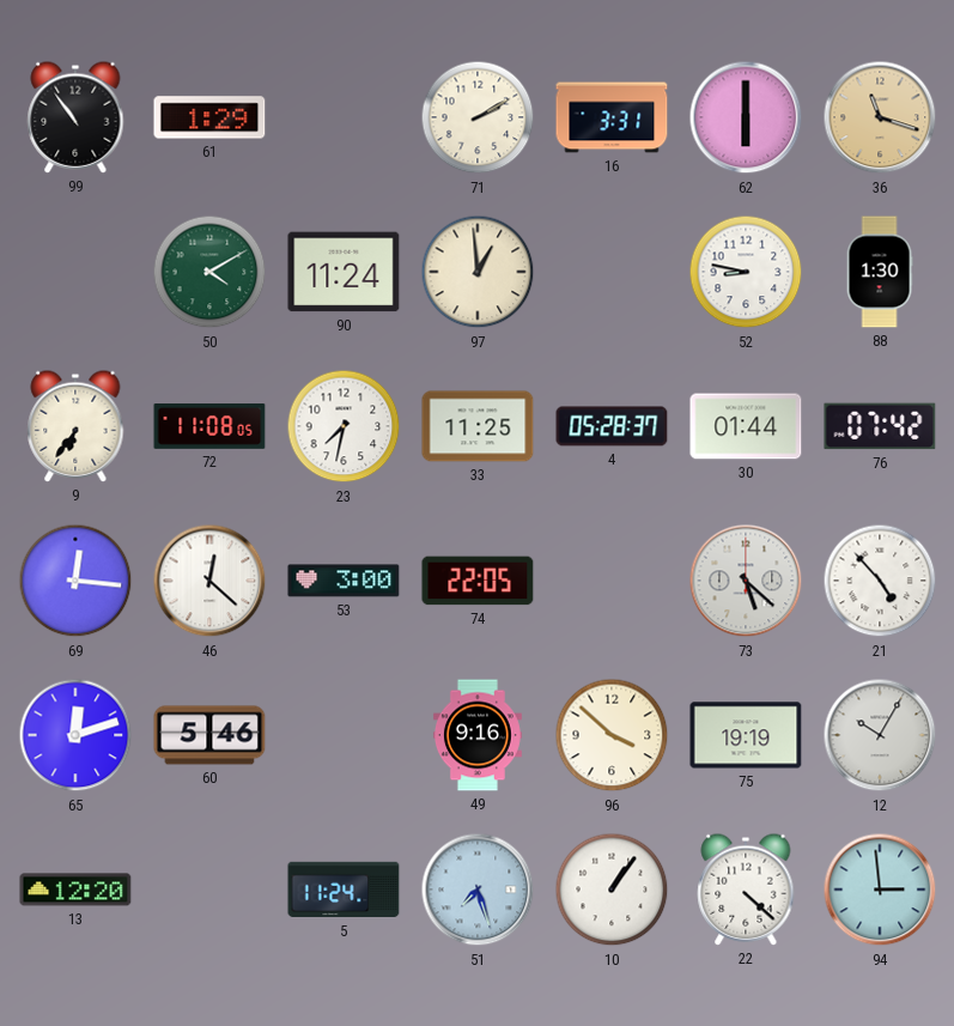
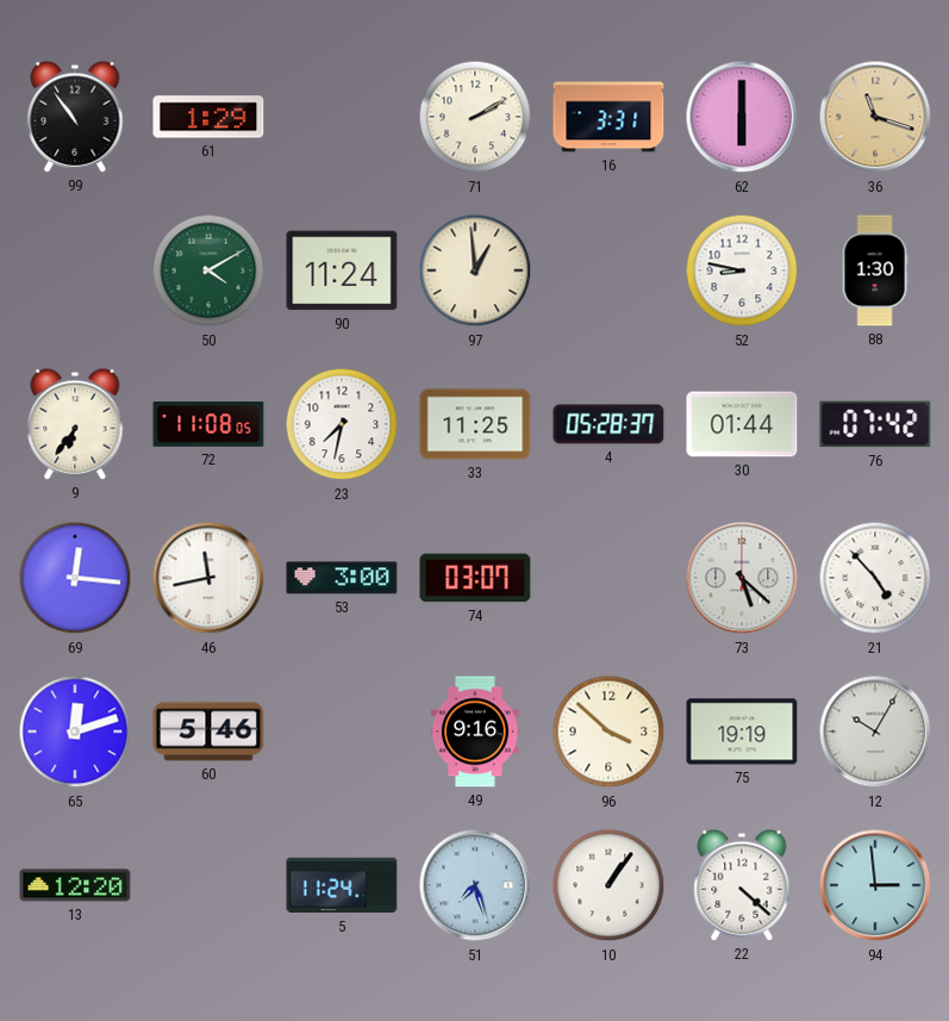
46: 12:22 -> 11:43
74: 22:05 -> 03:07
